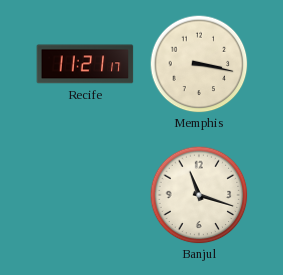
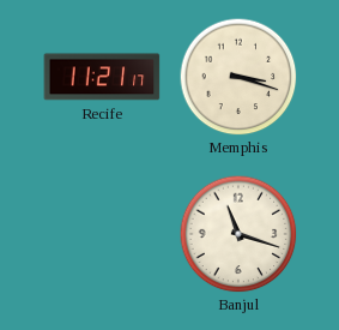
Memphis: 3:17 -> 3:18
